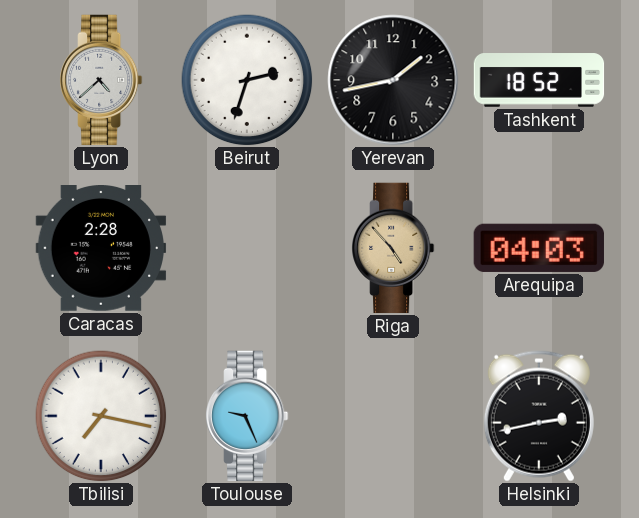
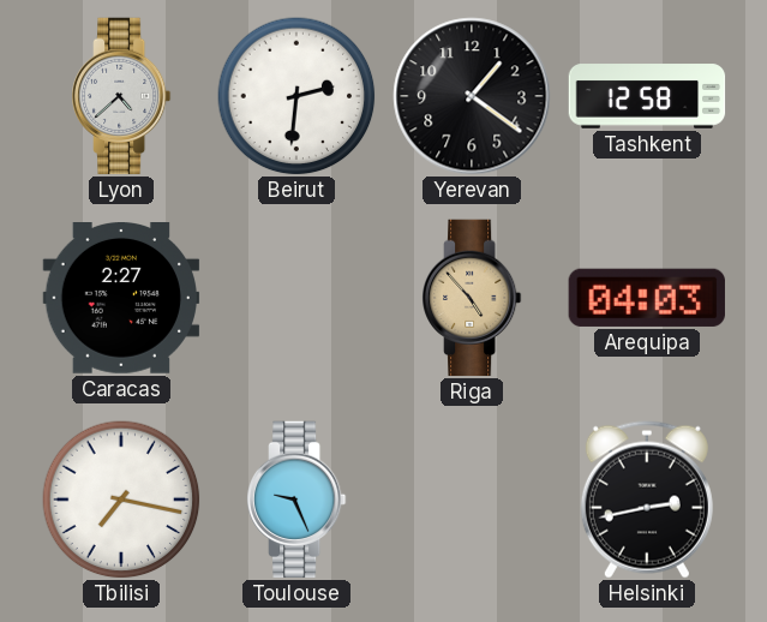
Beirut: 2:33 -> 2:31
Yerevan: 1:43 -> 1:21
Tashkent: 18:52 -> 12:58
Caracas: 2:28 -> 2:27
